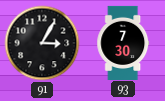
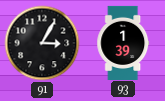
93: 7:30 -> 1:39
